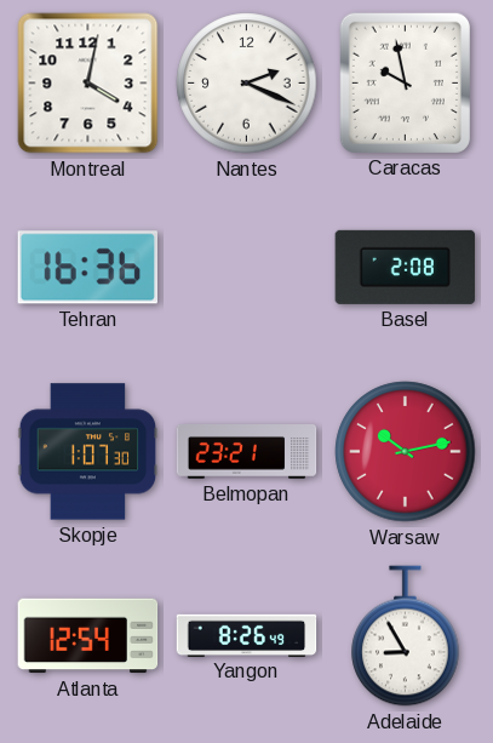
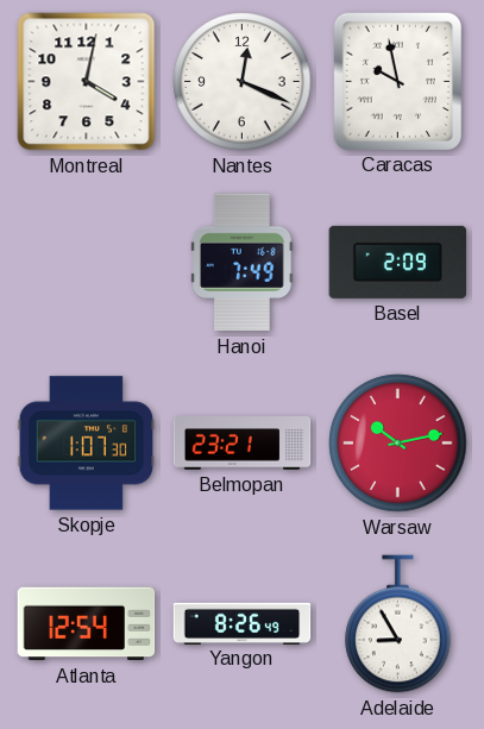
Nantes: 2:19 -> 12:19
Tehran: 16:36 -> none
Hanoi: none -> 7:49
Basel: 2:08 -> 2:09
